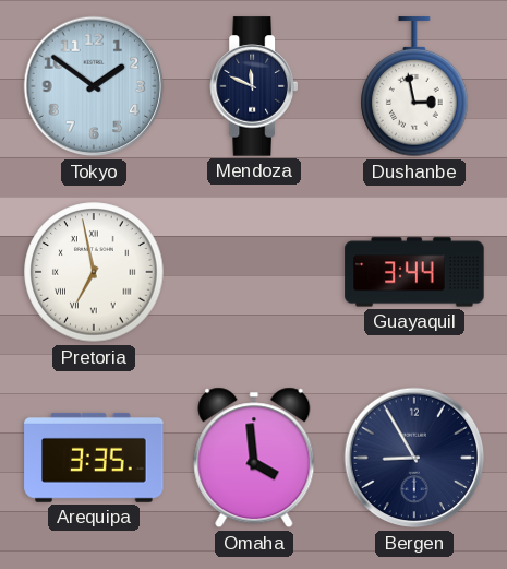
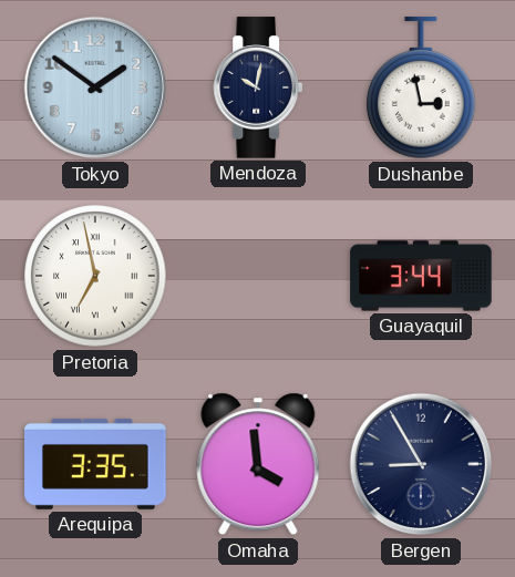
Mendoza: 11:49 -> 10:02
